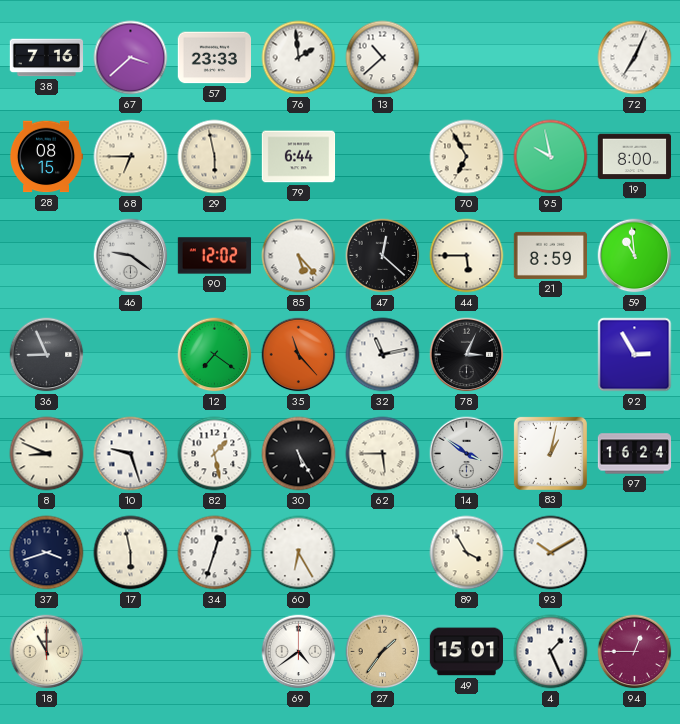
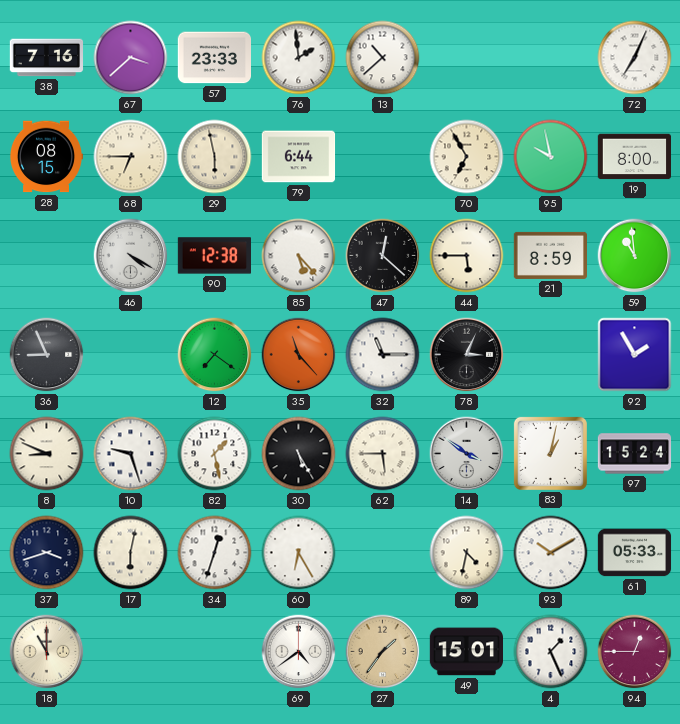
46: 9:21 -> 4:20
90: 12:02 -> 12:38
32: 11:13 -> 11:15
92: 2:55 -> 1:55
97: 16:24 -> 15:24
17: 5:58 -> 6:02
89: 3:55 -> 4:32
61: none -> 05:33
